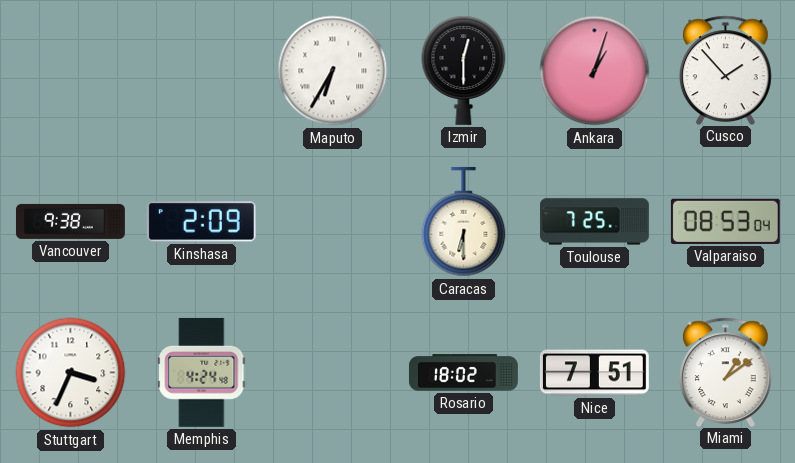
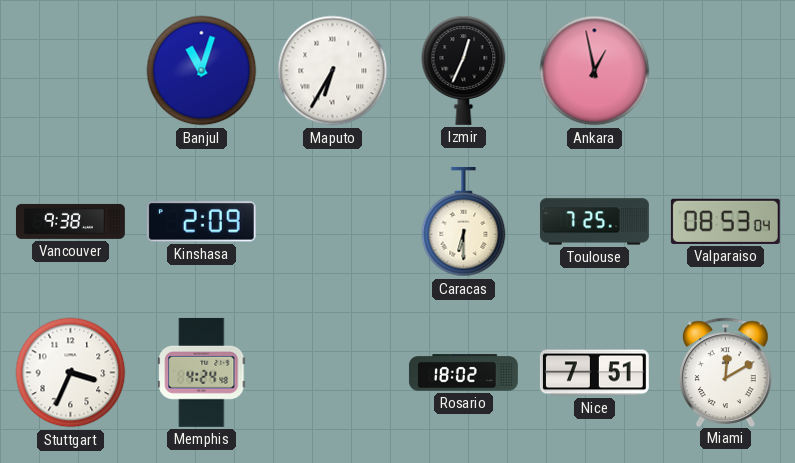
Banjul: none -> 11:03
Izmir: 12:30 -> 12:34
Ankara: 1:03 -> 12:58
Cusco: 1:53 -> none
Miami: 1:09 -> 12:10
